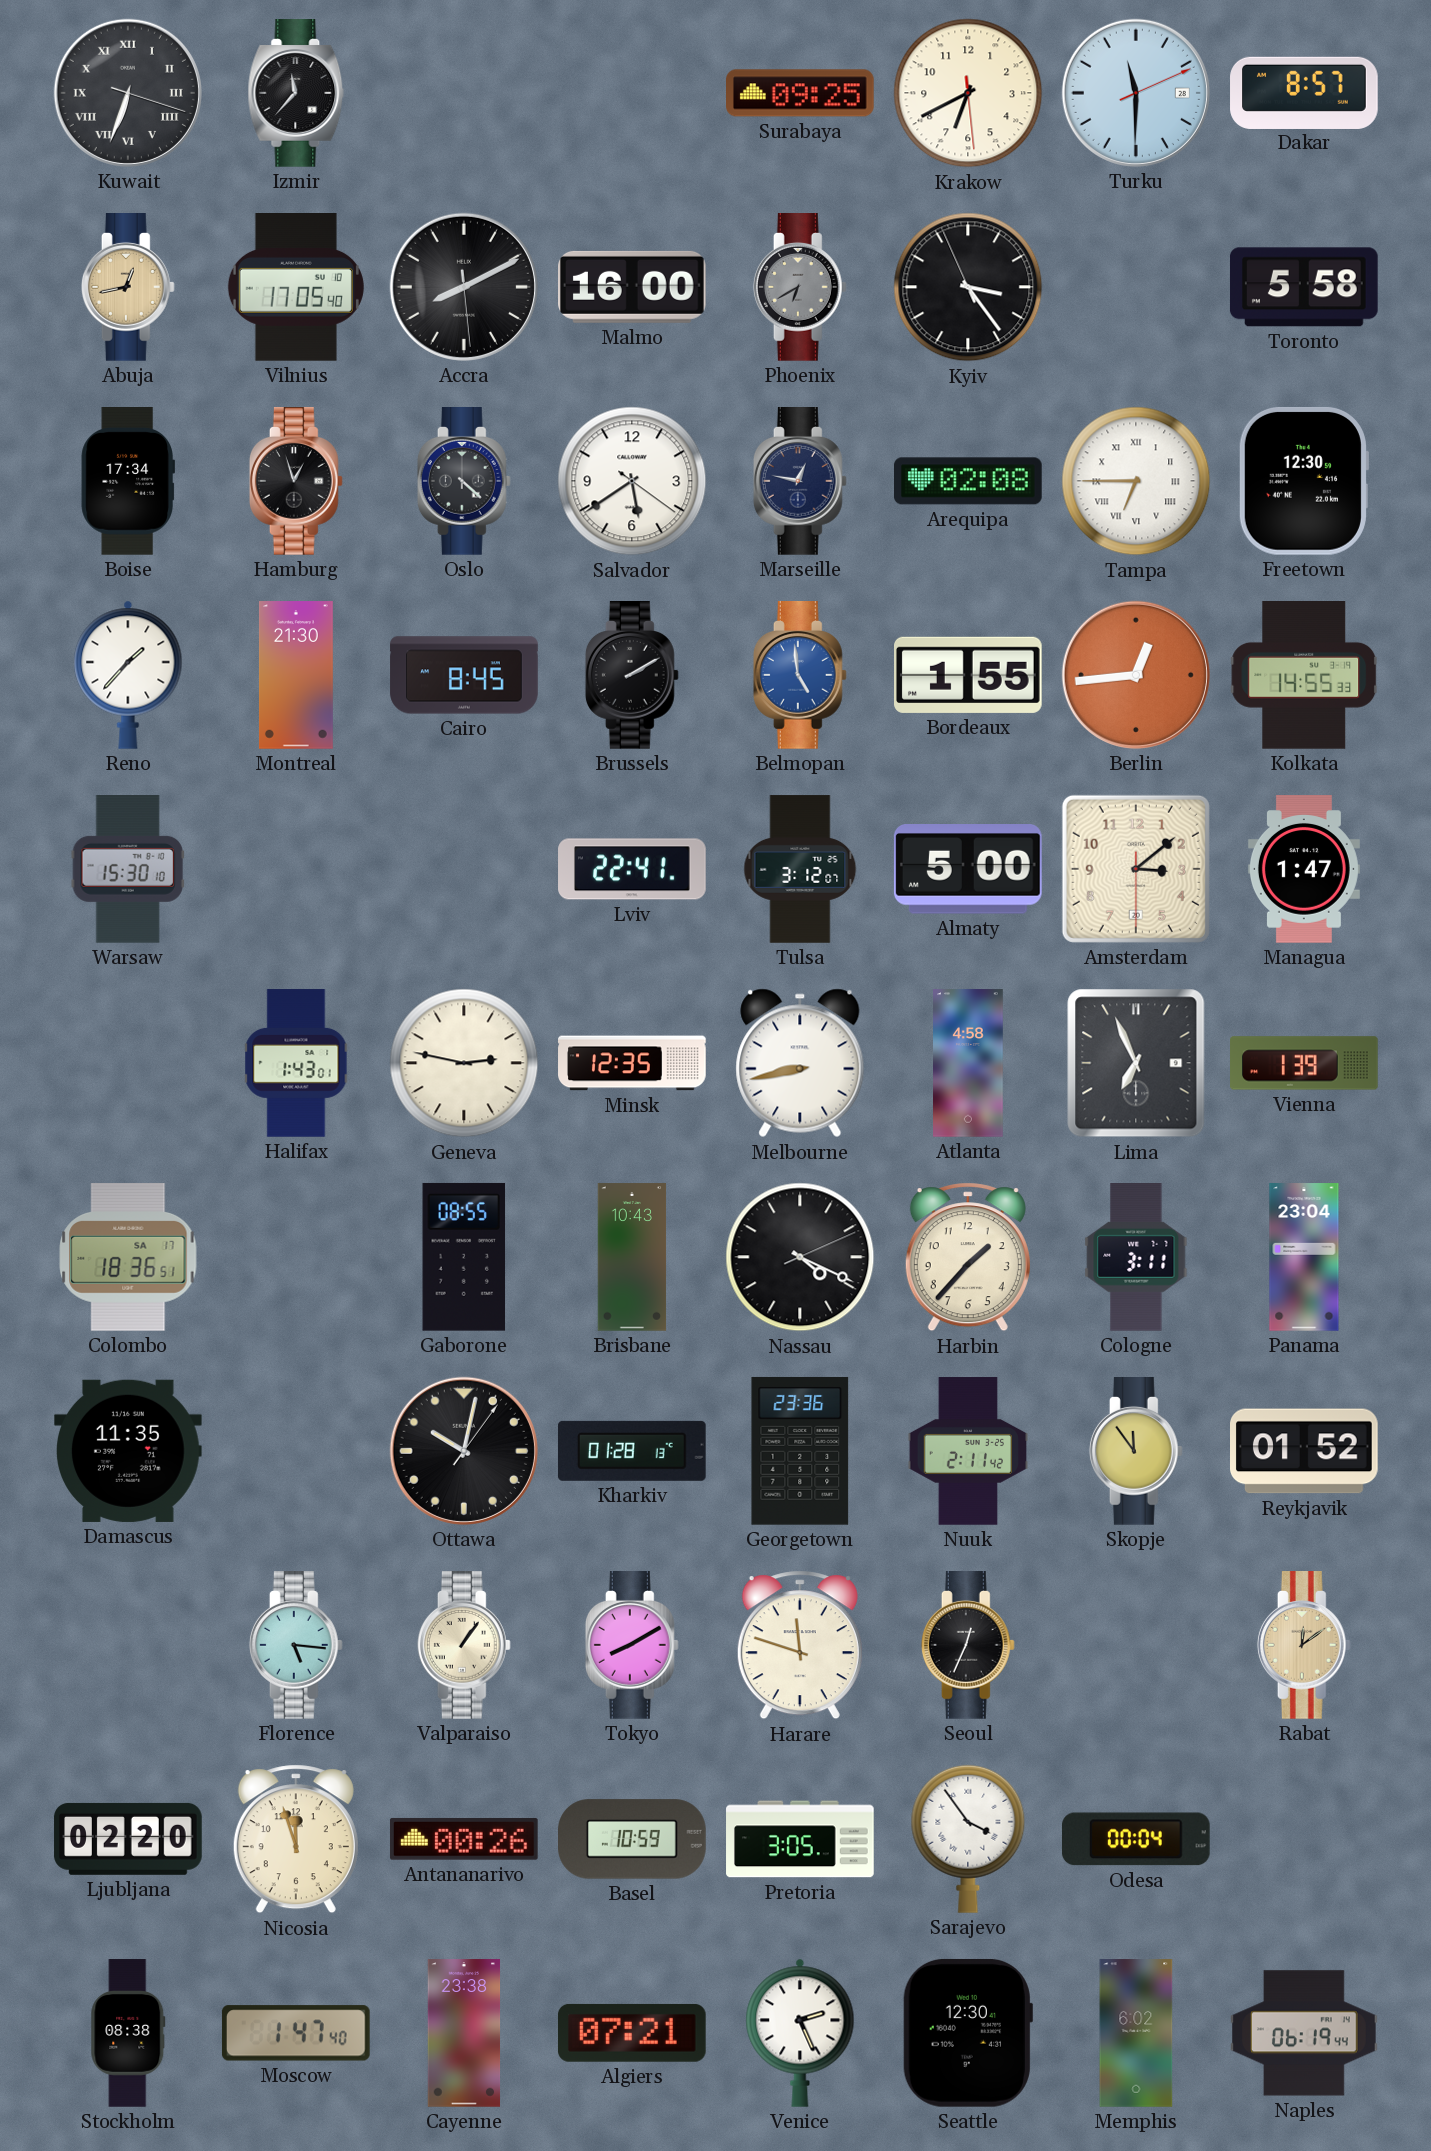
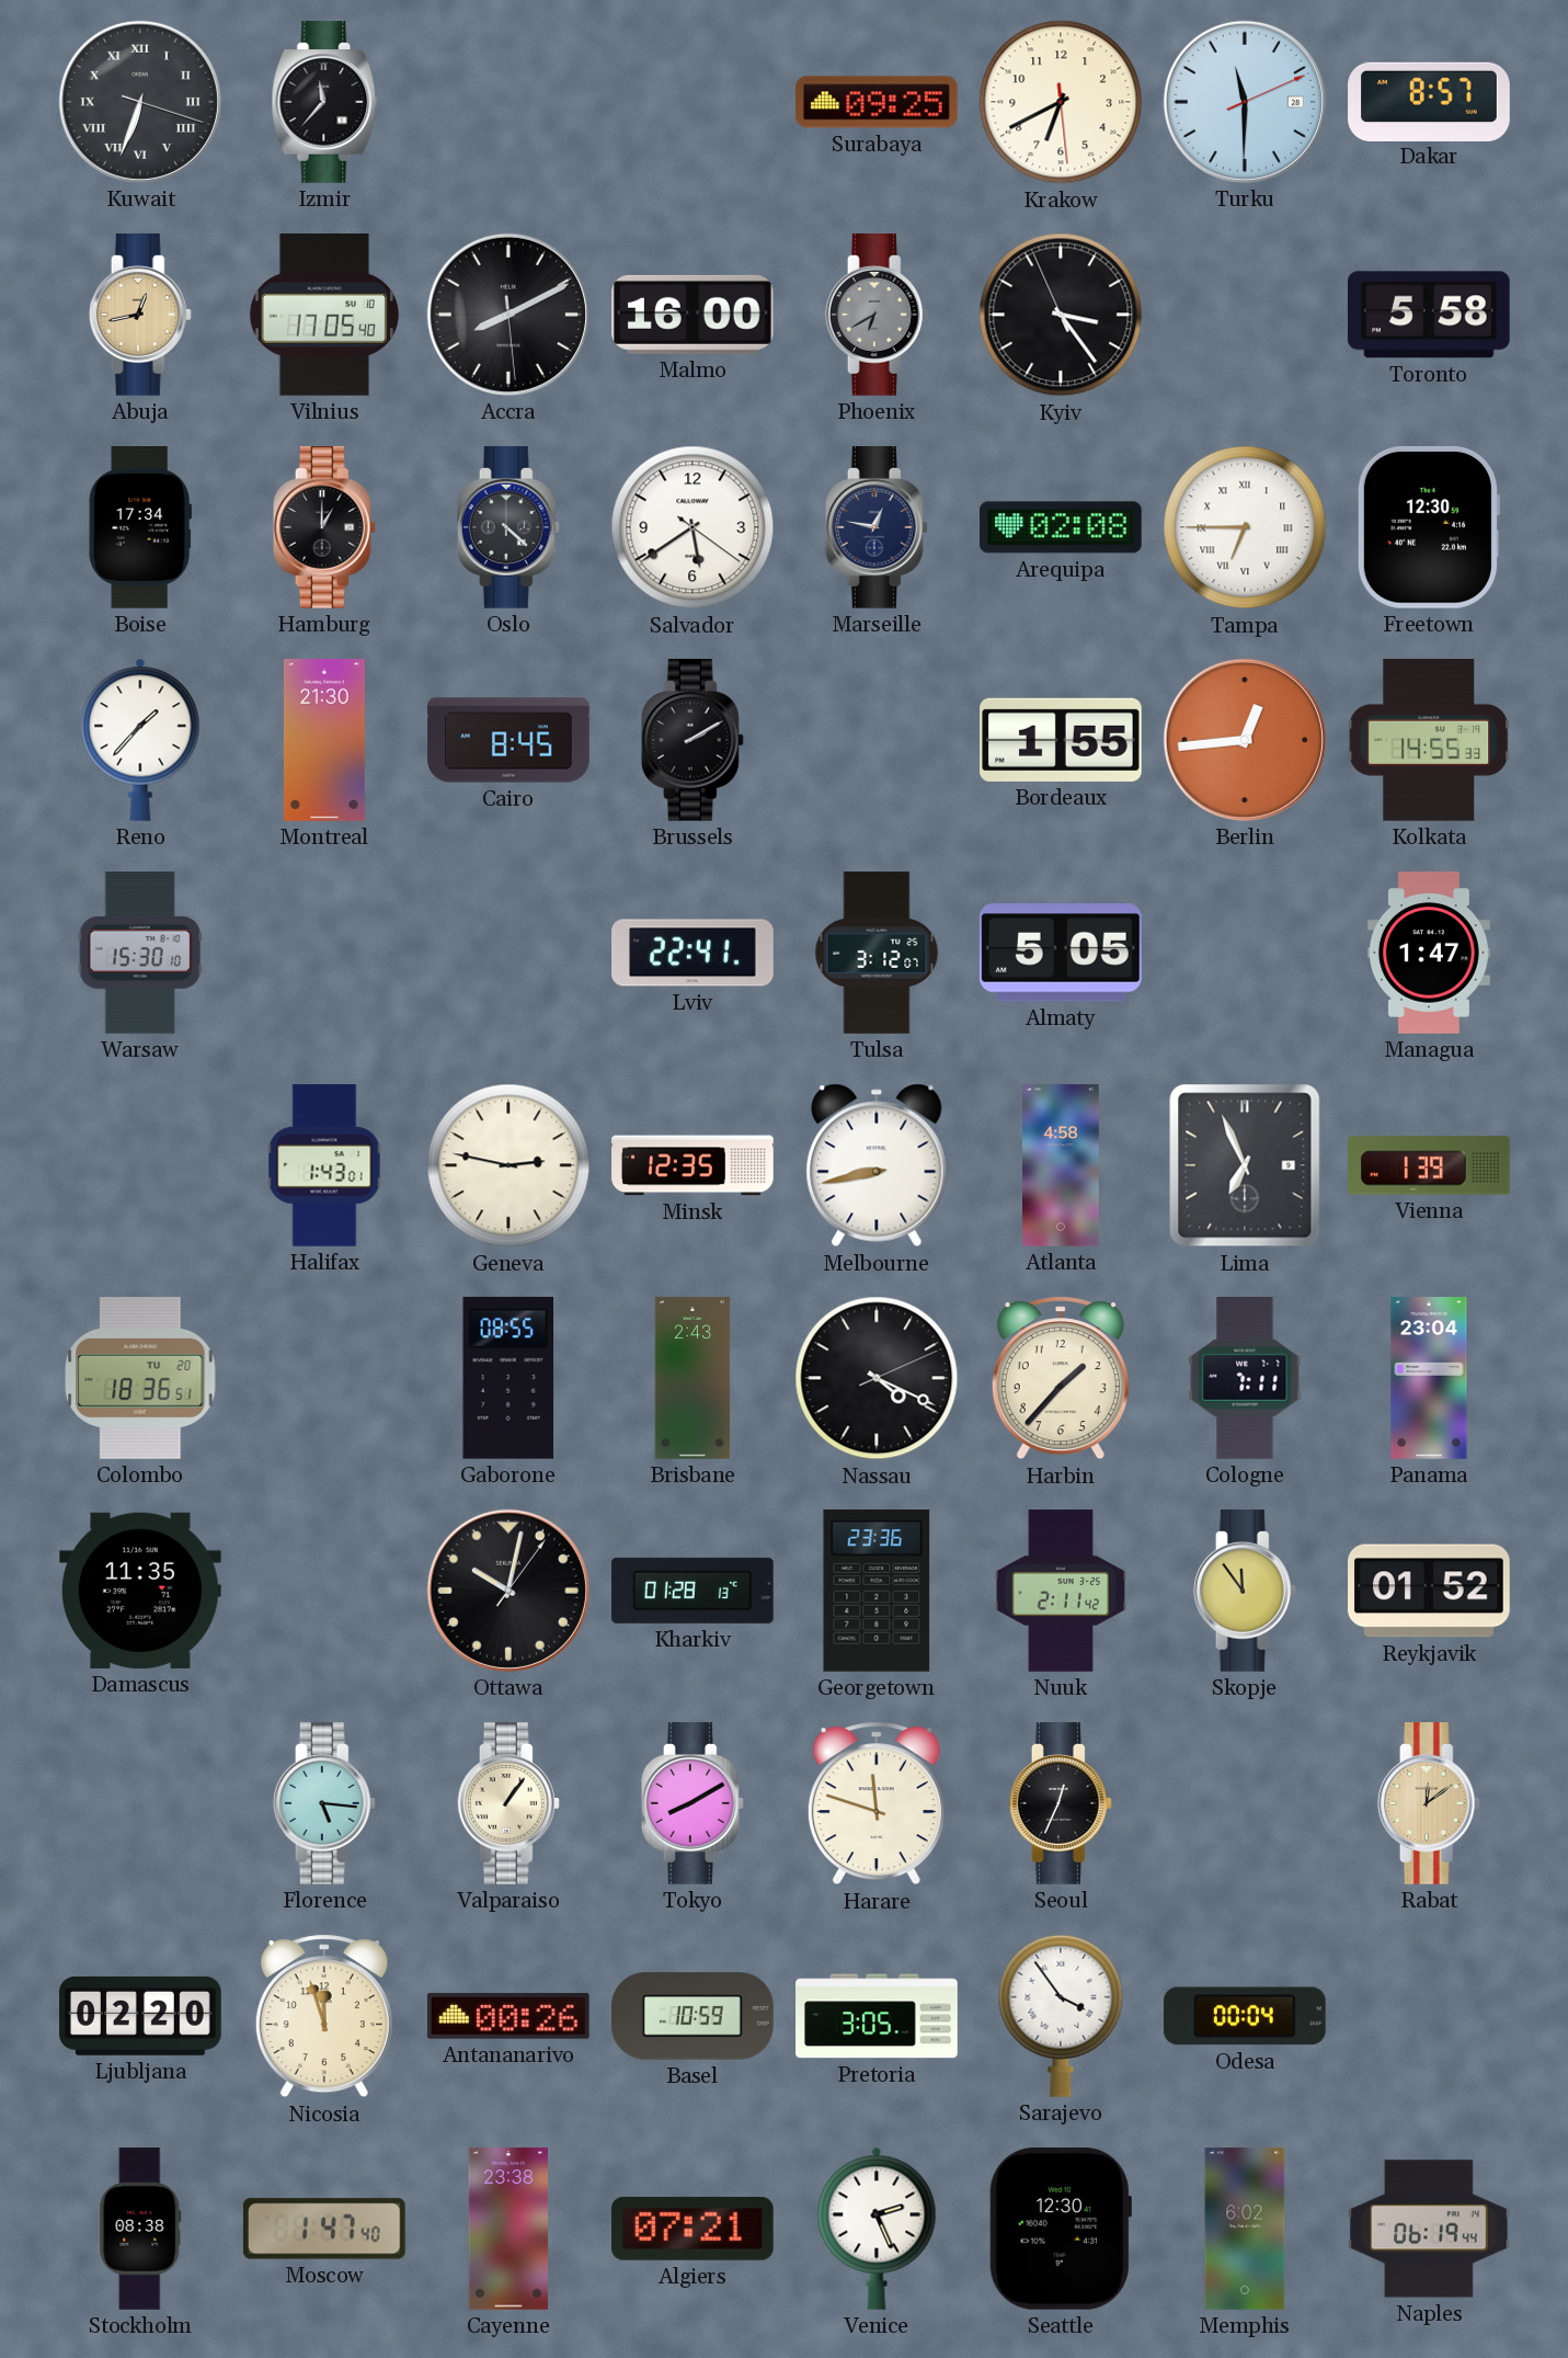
Hamburg: 12:57 -> 1:00
Belmopan: 4:59 -> none
Almaty: 5:00 -> 5:05
Amsterdam: 3:08 -> none
Colombo date: SA 17 -> TU 20
Brisbane: 10:43 -> 2:43
Cologne: 3:11 -> 7:11
